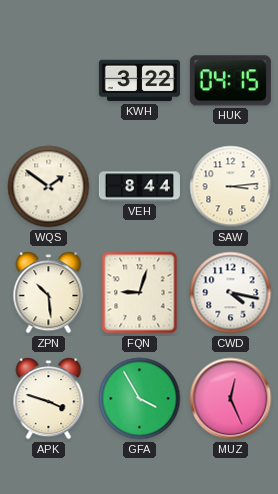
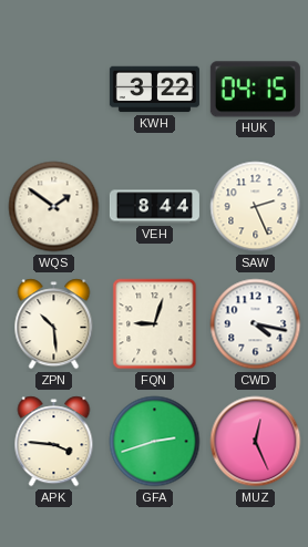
SAW: 3:14 -> 2:26
APK: 3:48 -> 3:46
GFA: 3:55 -> 2:42
